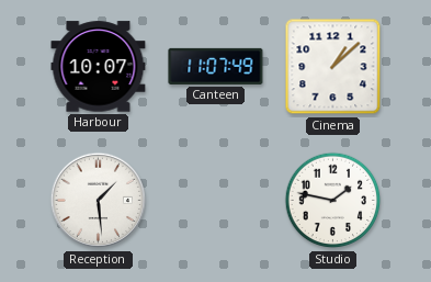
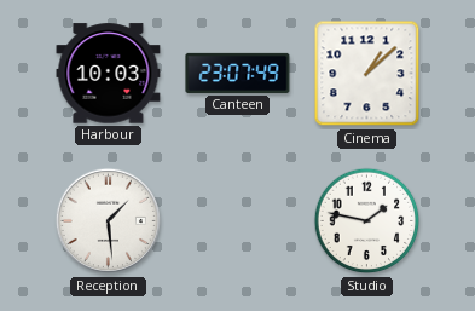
Harbour: 10:07 -> 10:03
Canteen: 11:07 -> 23:07
